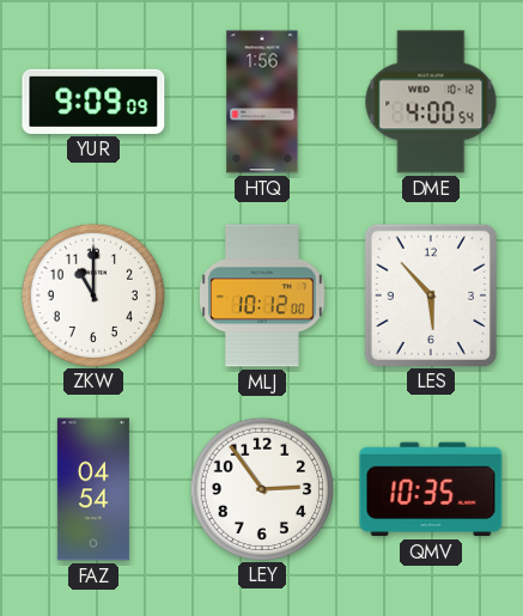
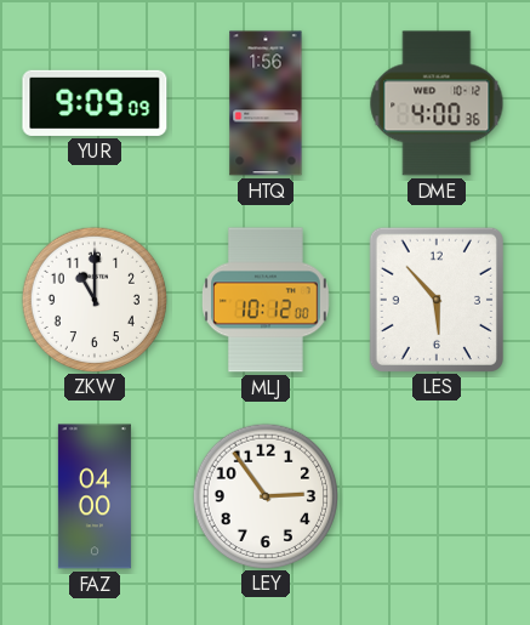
DME: 4:00:54 -> 4:00:36
FAZ: 04:54 -> 04:00
QMV: 10:35 -> none
